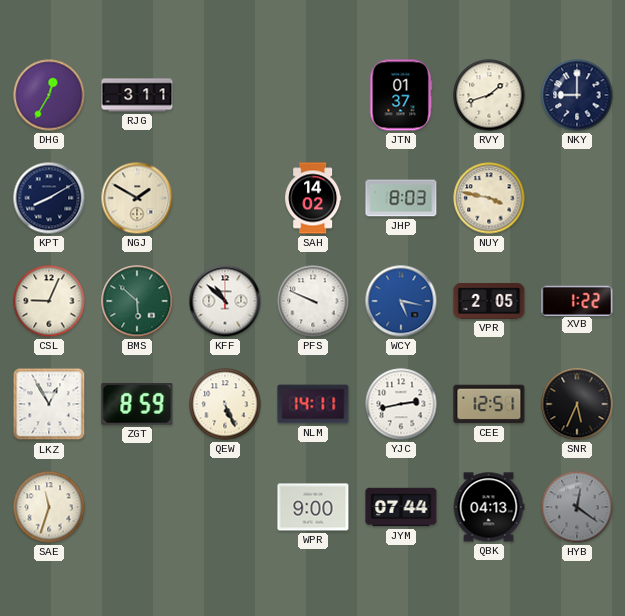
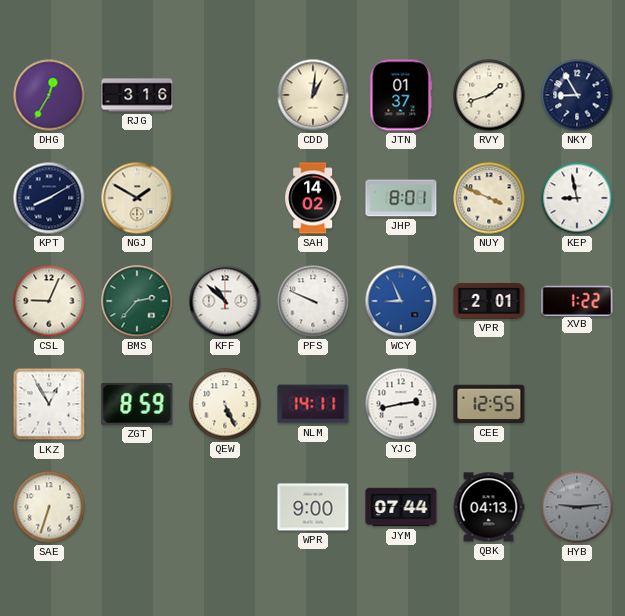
RJG: 3:11 -> 3:16
CDD: none -> 1:01
NKY: 9:00 -> 8:55
JHP: 8:03 -> 8:01
NUY: 3:47 -> 3:49
KEP: none -> 8:58
BMS: 5:52 -> 2:37
WCY: 5:17 -> 8:56
VPR: 2:05 -> 2:01
CEE: 12:51 -> 12:55
SNR: 5:34 -> none
SAE: 11:33 -> 6:33
HYB: 12:21 -> 9:14
